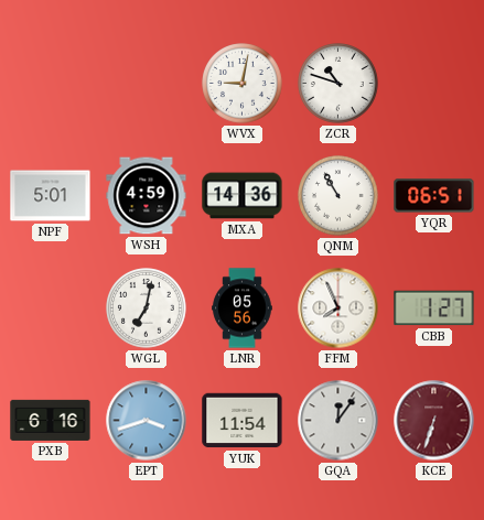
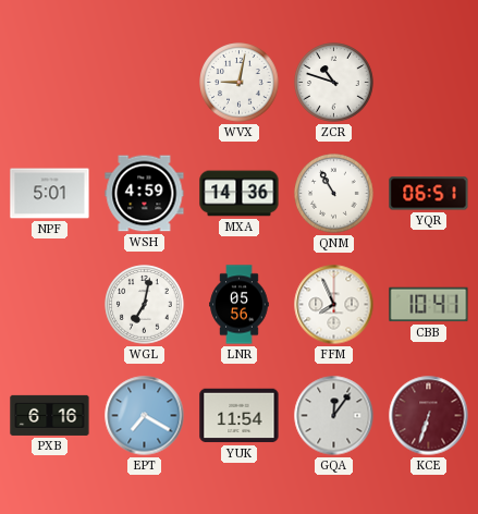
CBB: 1:27 -> 10:41
EPT: 3:42 -> 7:20
